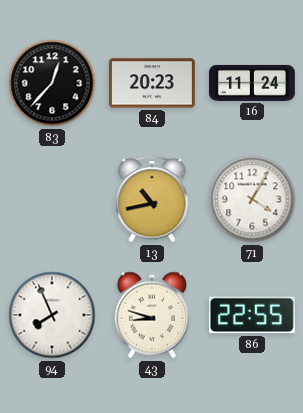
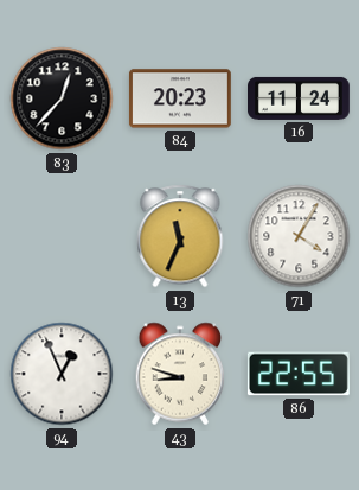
13: 10:43 -> 11:34
94: 7:56 -> 12:56
